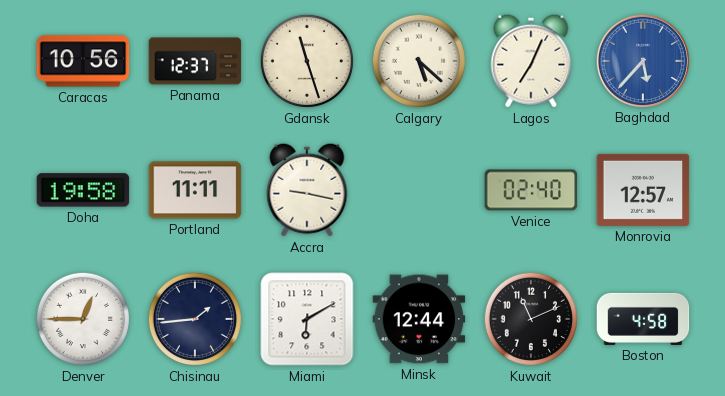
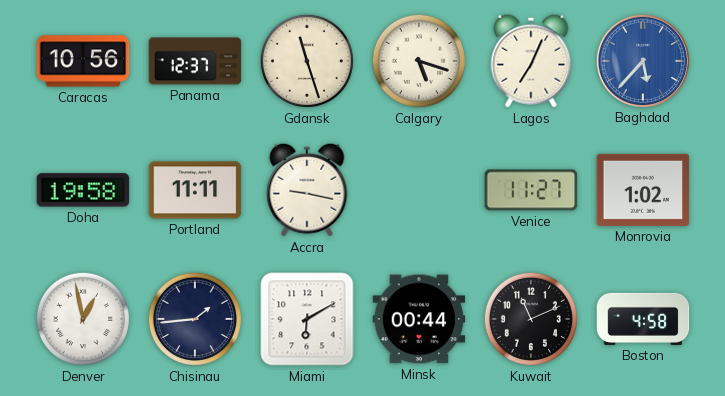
Calgary: 5:22 -> 5:18
Venice: 02:40 -> 11:27
Monrovia: 12:57 -> 1:02
Denver: 12:45 -> 12:58
Minsk: 12:44 -> 00:44
